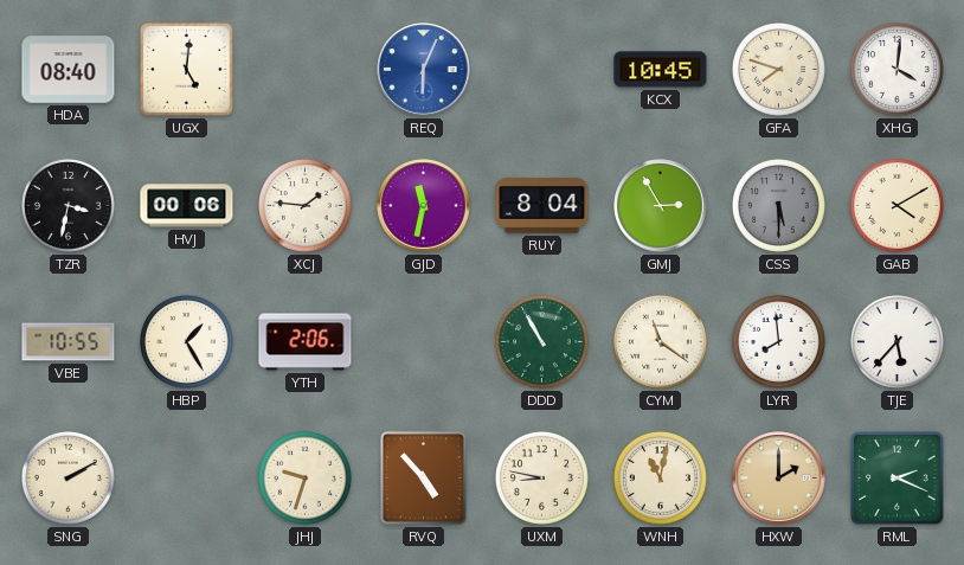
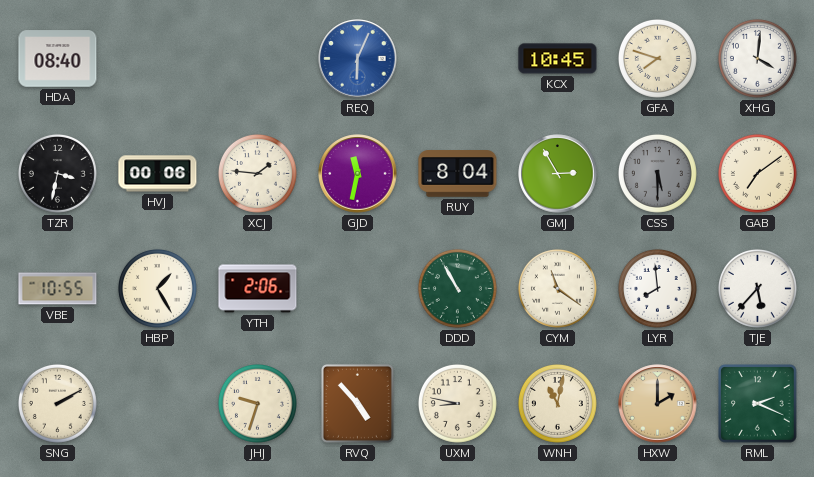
UGX: 5:01 -> none
GAB: 4:10 -> 7:09
